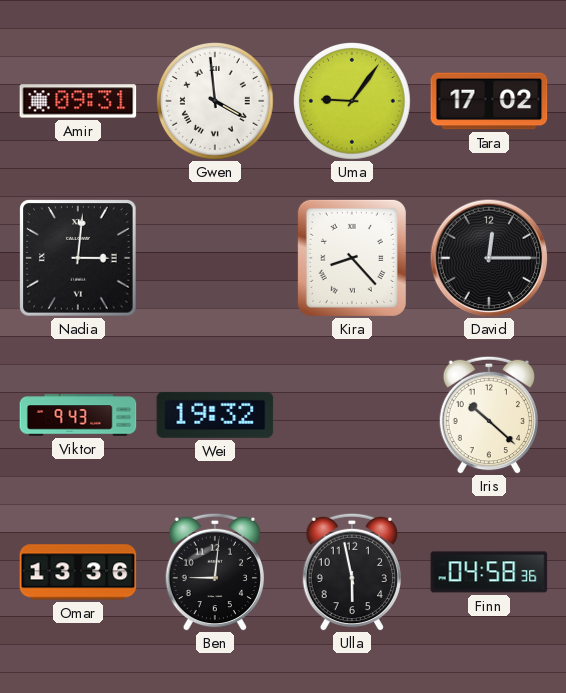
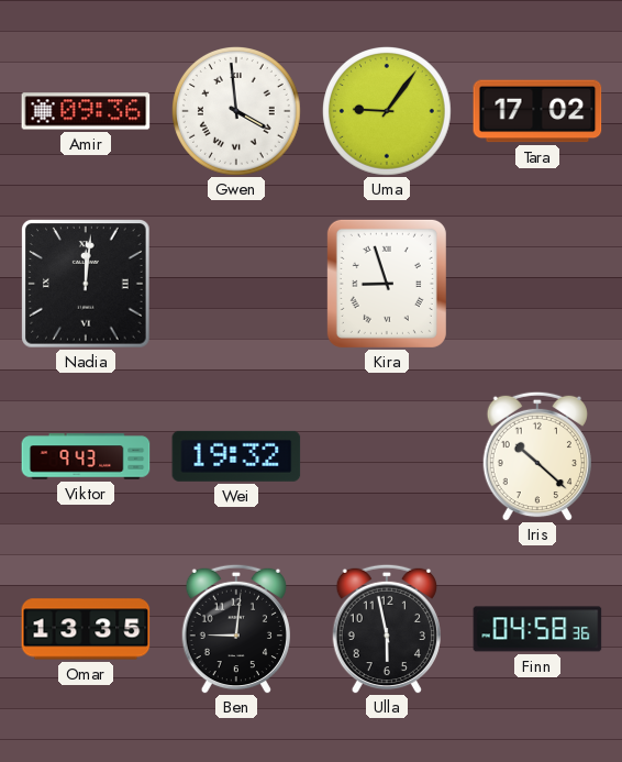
Amir: 09:31 -> 09:36
Nadia: 3:01 -> 12:01
Kira: 8:23 -> 8:57
David: 12:15 -> none
Omar: 13:36 -> 13:35
